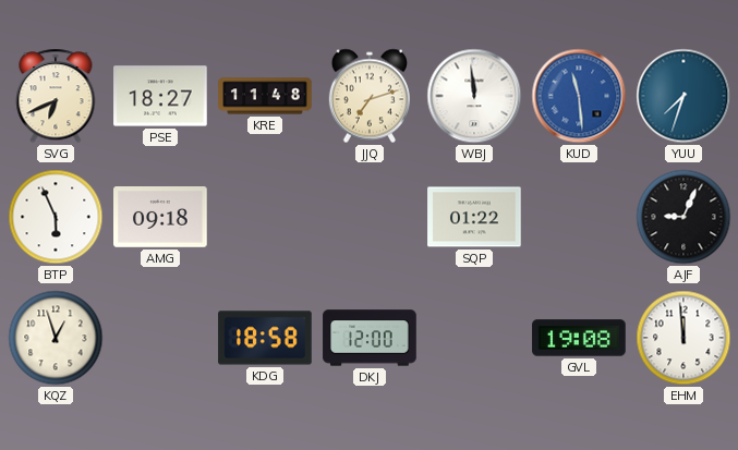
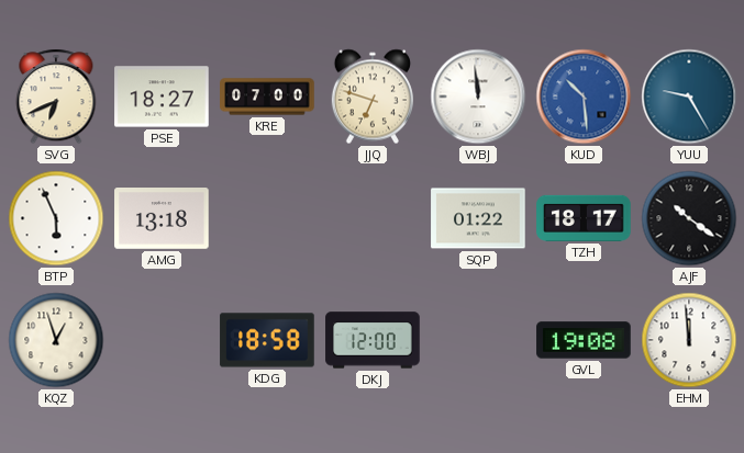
KRE: 11:48 -> 07:00
JJQ: 7:12 -> 6:48
KUD: 11:29 -> 10:29
YUU: 7:33 -> 9:25
AMG: 09:18 -> 13:18
TZH: none -> 18:17
AJF: 9:04 -> 10:21
